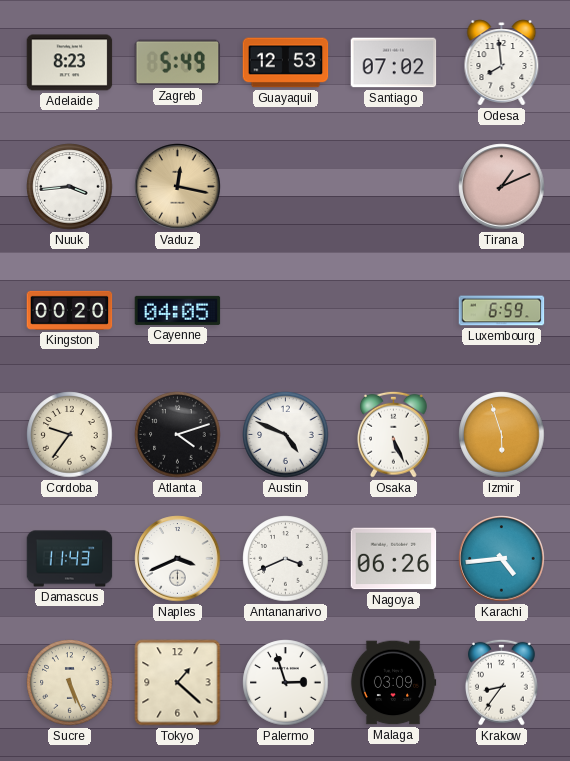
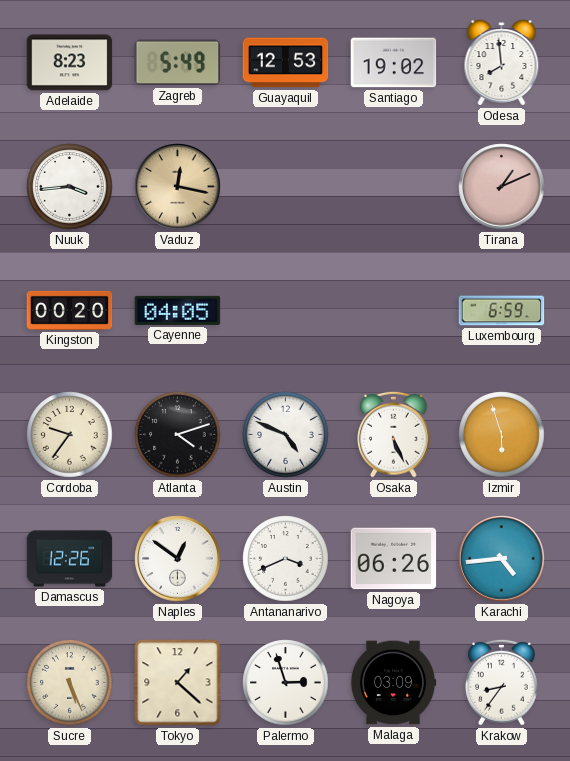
Santiago: 07:02 -> 19:02
Damascus: 11:43 -> 12:26
Naples: 3:41 -> 12:51
